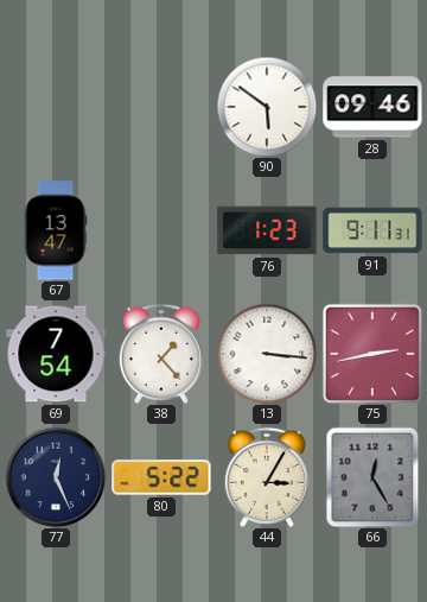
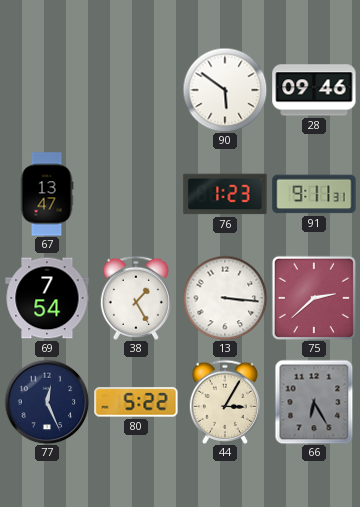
38: 1:23 -> 1:25
75: 2:43 -> 2:38
66: 12:25 -> 6:25
